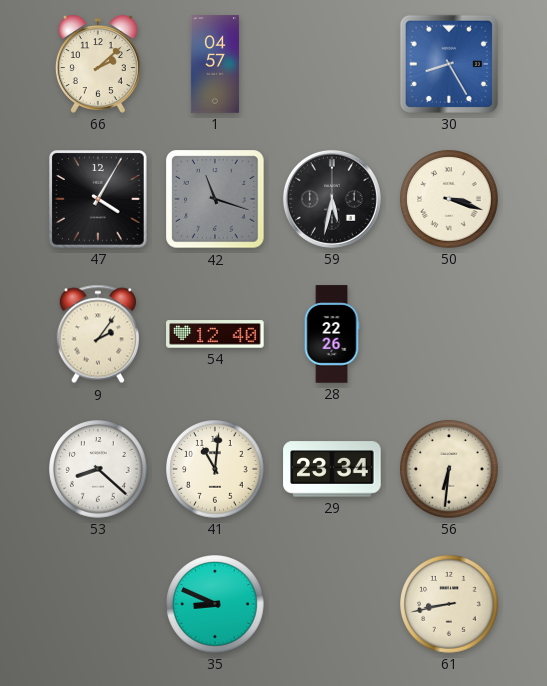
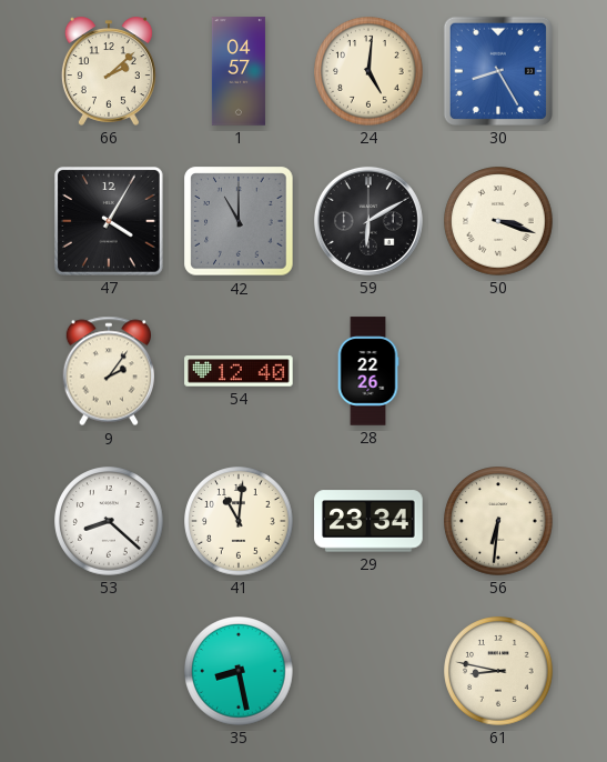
24: none -> 5:01
42: 11:18 -> 11:00
59: 5:32 -> 6:10
35: 8:49 -> 8:28
61: 8:43 -> 8:47
